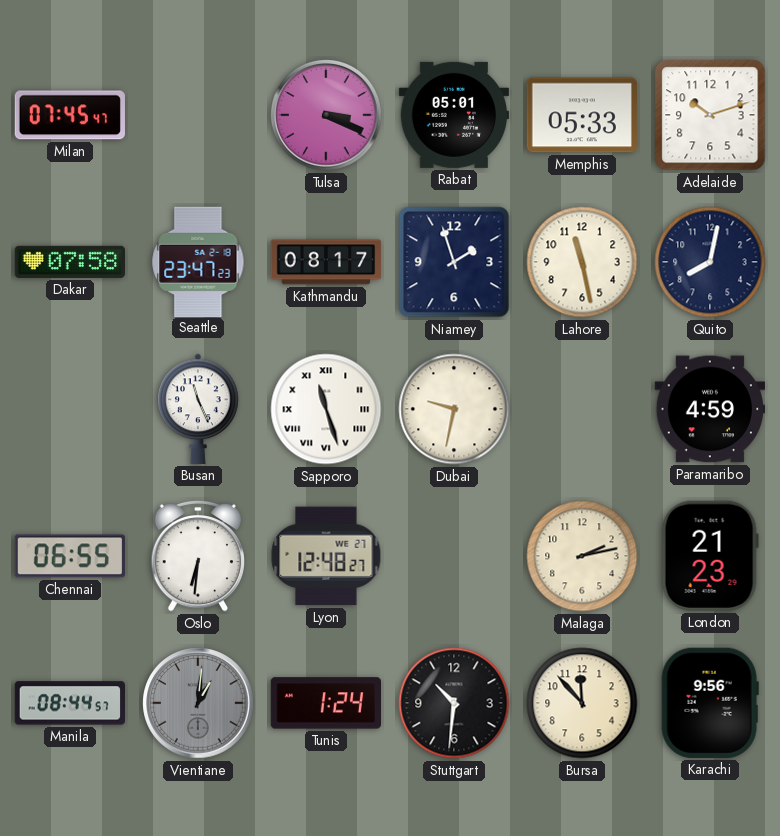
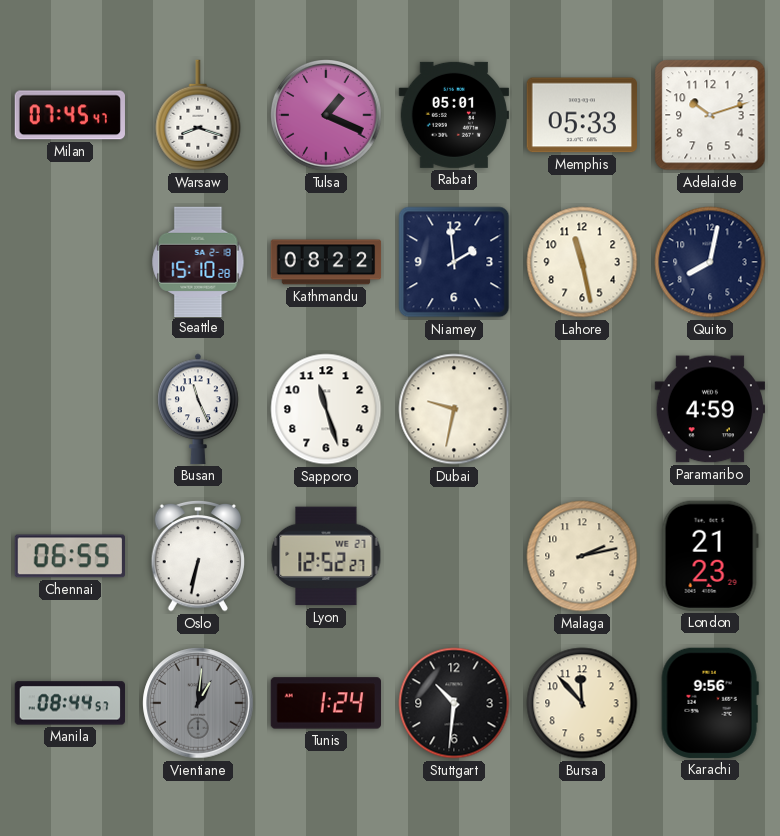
Warsaw: none -> 8:18
Tulsa: 3:19 -> 1:19
Dakar: 07:58 -> none
Seattle: 23:47 -> 15:10
Kathmandu: 08:17 -> 08:22
Niamey: 1:57 -> 1:59
Sapporo numerals: Roman -> Arabic
Oslo: 6:31 -> 6:32
Lyon: 12:48 -> 12:52
